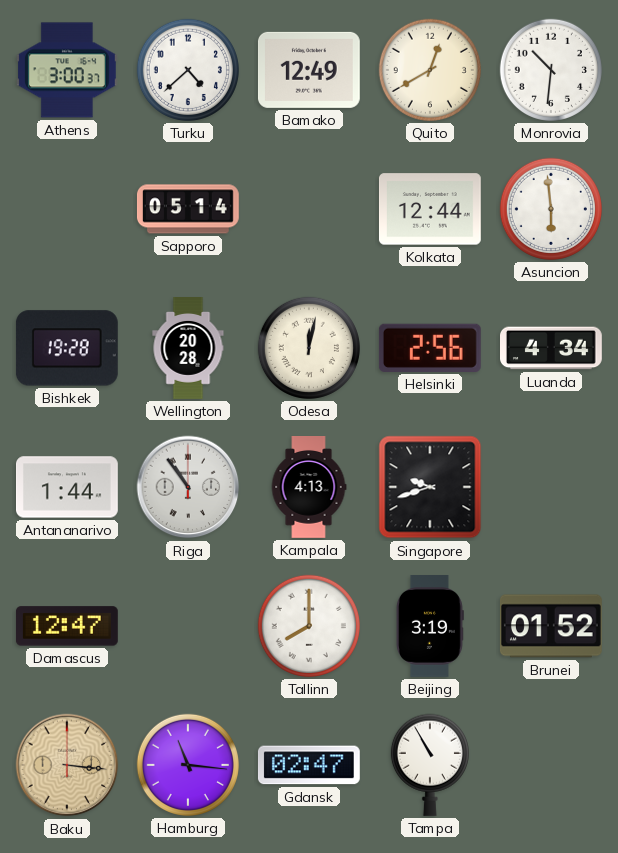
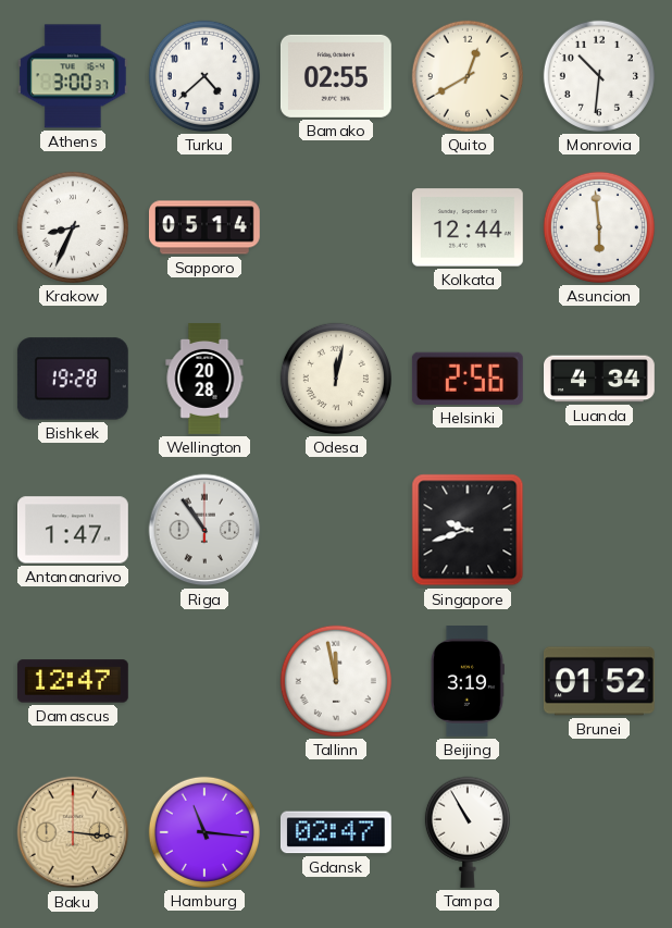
Bamako: 12:49 -> 02:55
Krakow: none -> 8:34
Antananarivo: 1:44 -> 1:47
Kampala: 4:13 -> none
Tallinn: 8:00 -> 11:58
